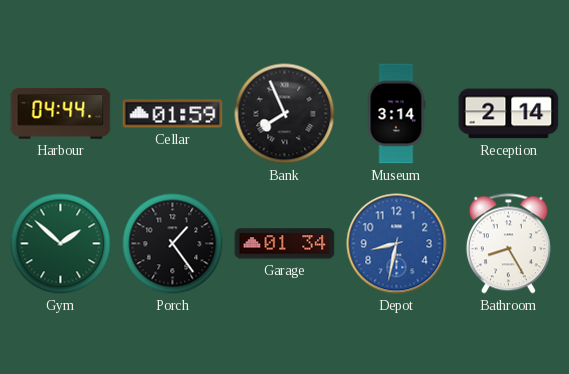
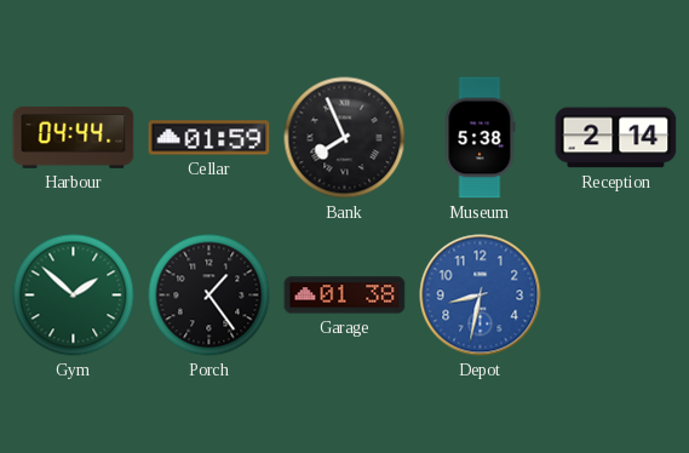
Museum: 3:14 -> 5:38
Garage: 01:34 -> 01:38
Bathroom: 8:25 -> none
